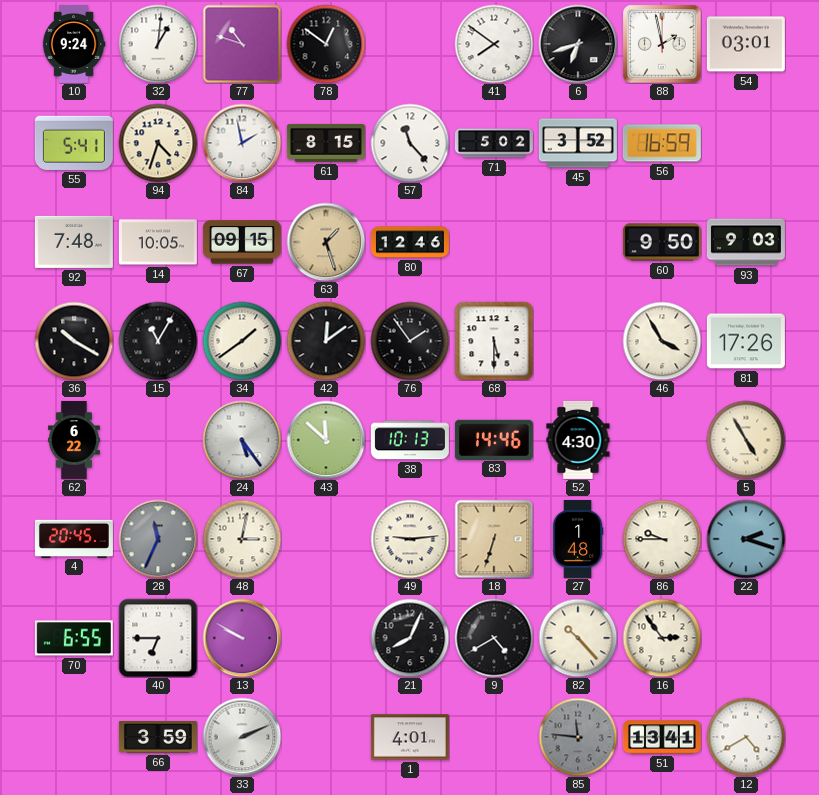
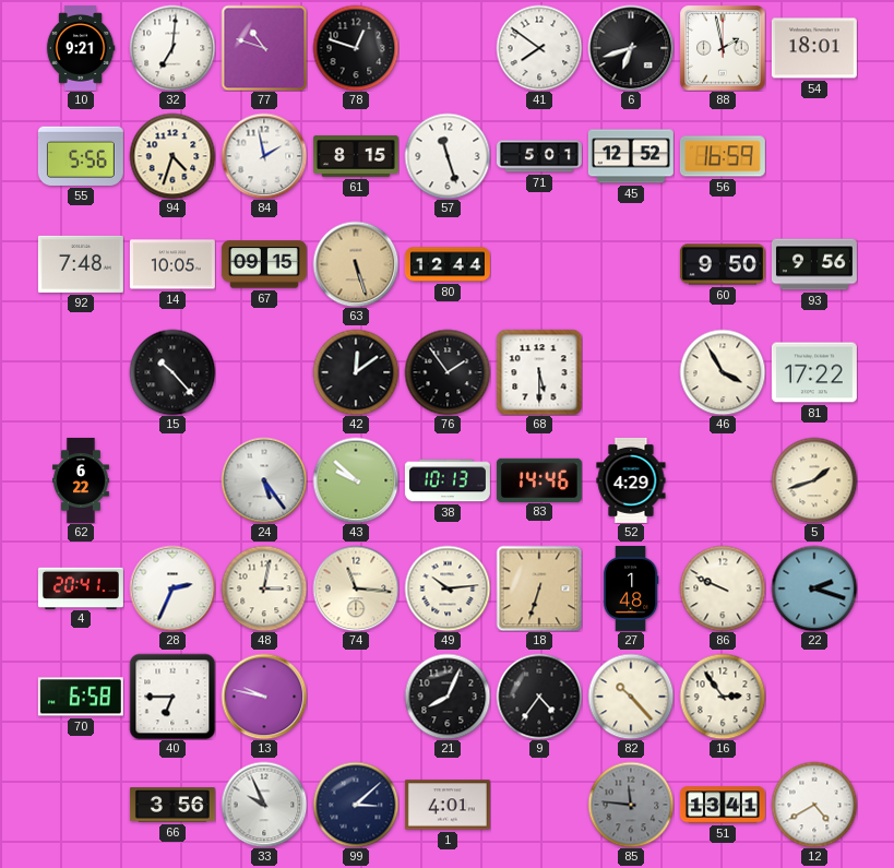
10: 9:24 -> 9:21
32: 1:01 -> 7:01
78: 12:51 -> 12:48
54: 03:01 -> 18:01
55: 5:41 -> 5:56
57: 11:23 -> 11:27
71: 5:02 -> 5:01
45: 3:52 -> 12:52
63: 1:27 -> 5:27
80: 12:46 -> 12:44
93: 9:03 -> 9:56
36: 10:20 -> none
15: 11:05 -> 10:23
34: 1:39 -> none
81: 17:26 -> 17:22
43: 11:52 -> 9:52
52: 4:30 -> 4:29
5: 4:55 -> 1:42
4: 20:45 -> 20:41
28: 11:34 -> 2:34
28 dial: grey -> white
74: none -> 11:16
49: 9:14 -> 10:14
86: 9:45 -> 9:49
70: 6:55 -> 6:58
13: 9:50 -> 9:47
9: 4:40 -> 4:36
66: 3:59 -> 3:56
33: 2:11 -> 9:56
99: none -> 3:08
